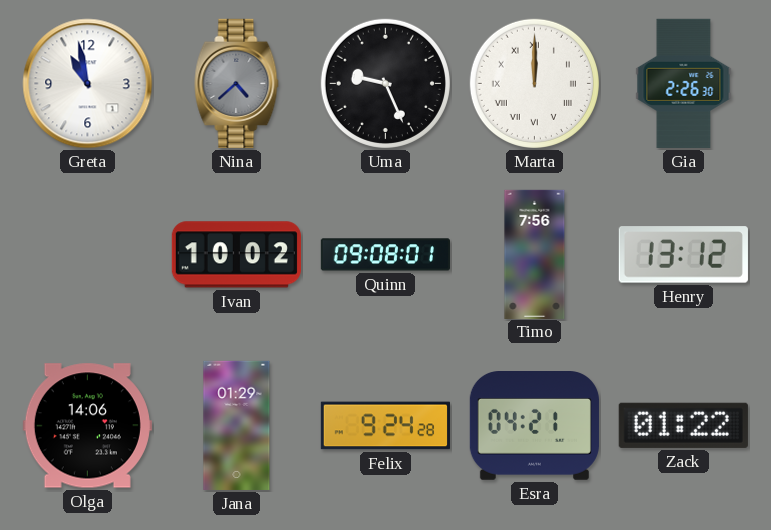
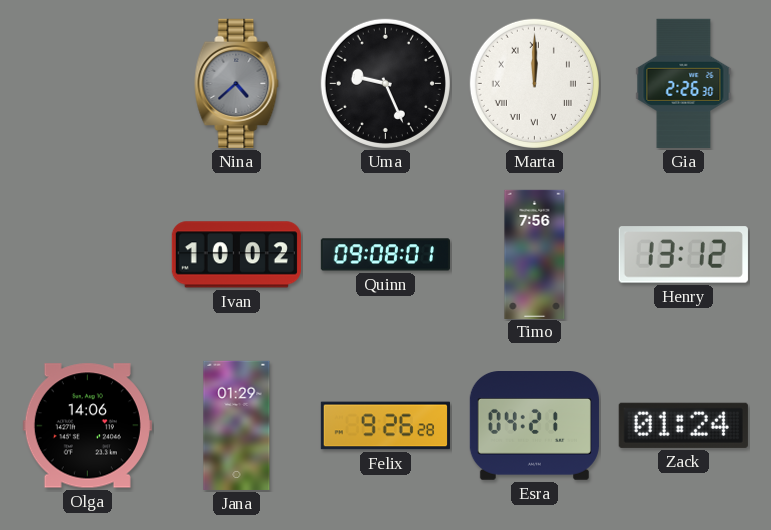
Greta: 10:58 -> none
Felix: 9:24 -> 9:26
Zack: 01:22 -> 01:24
